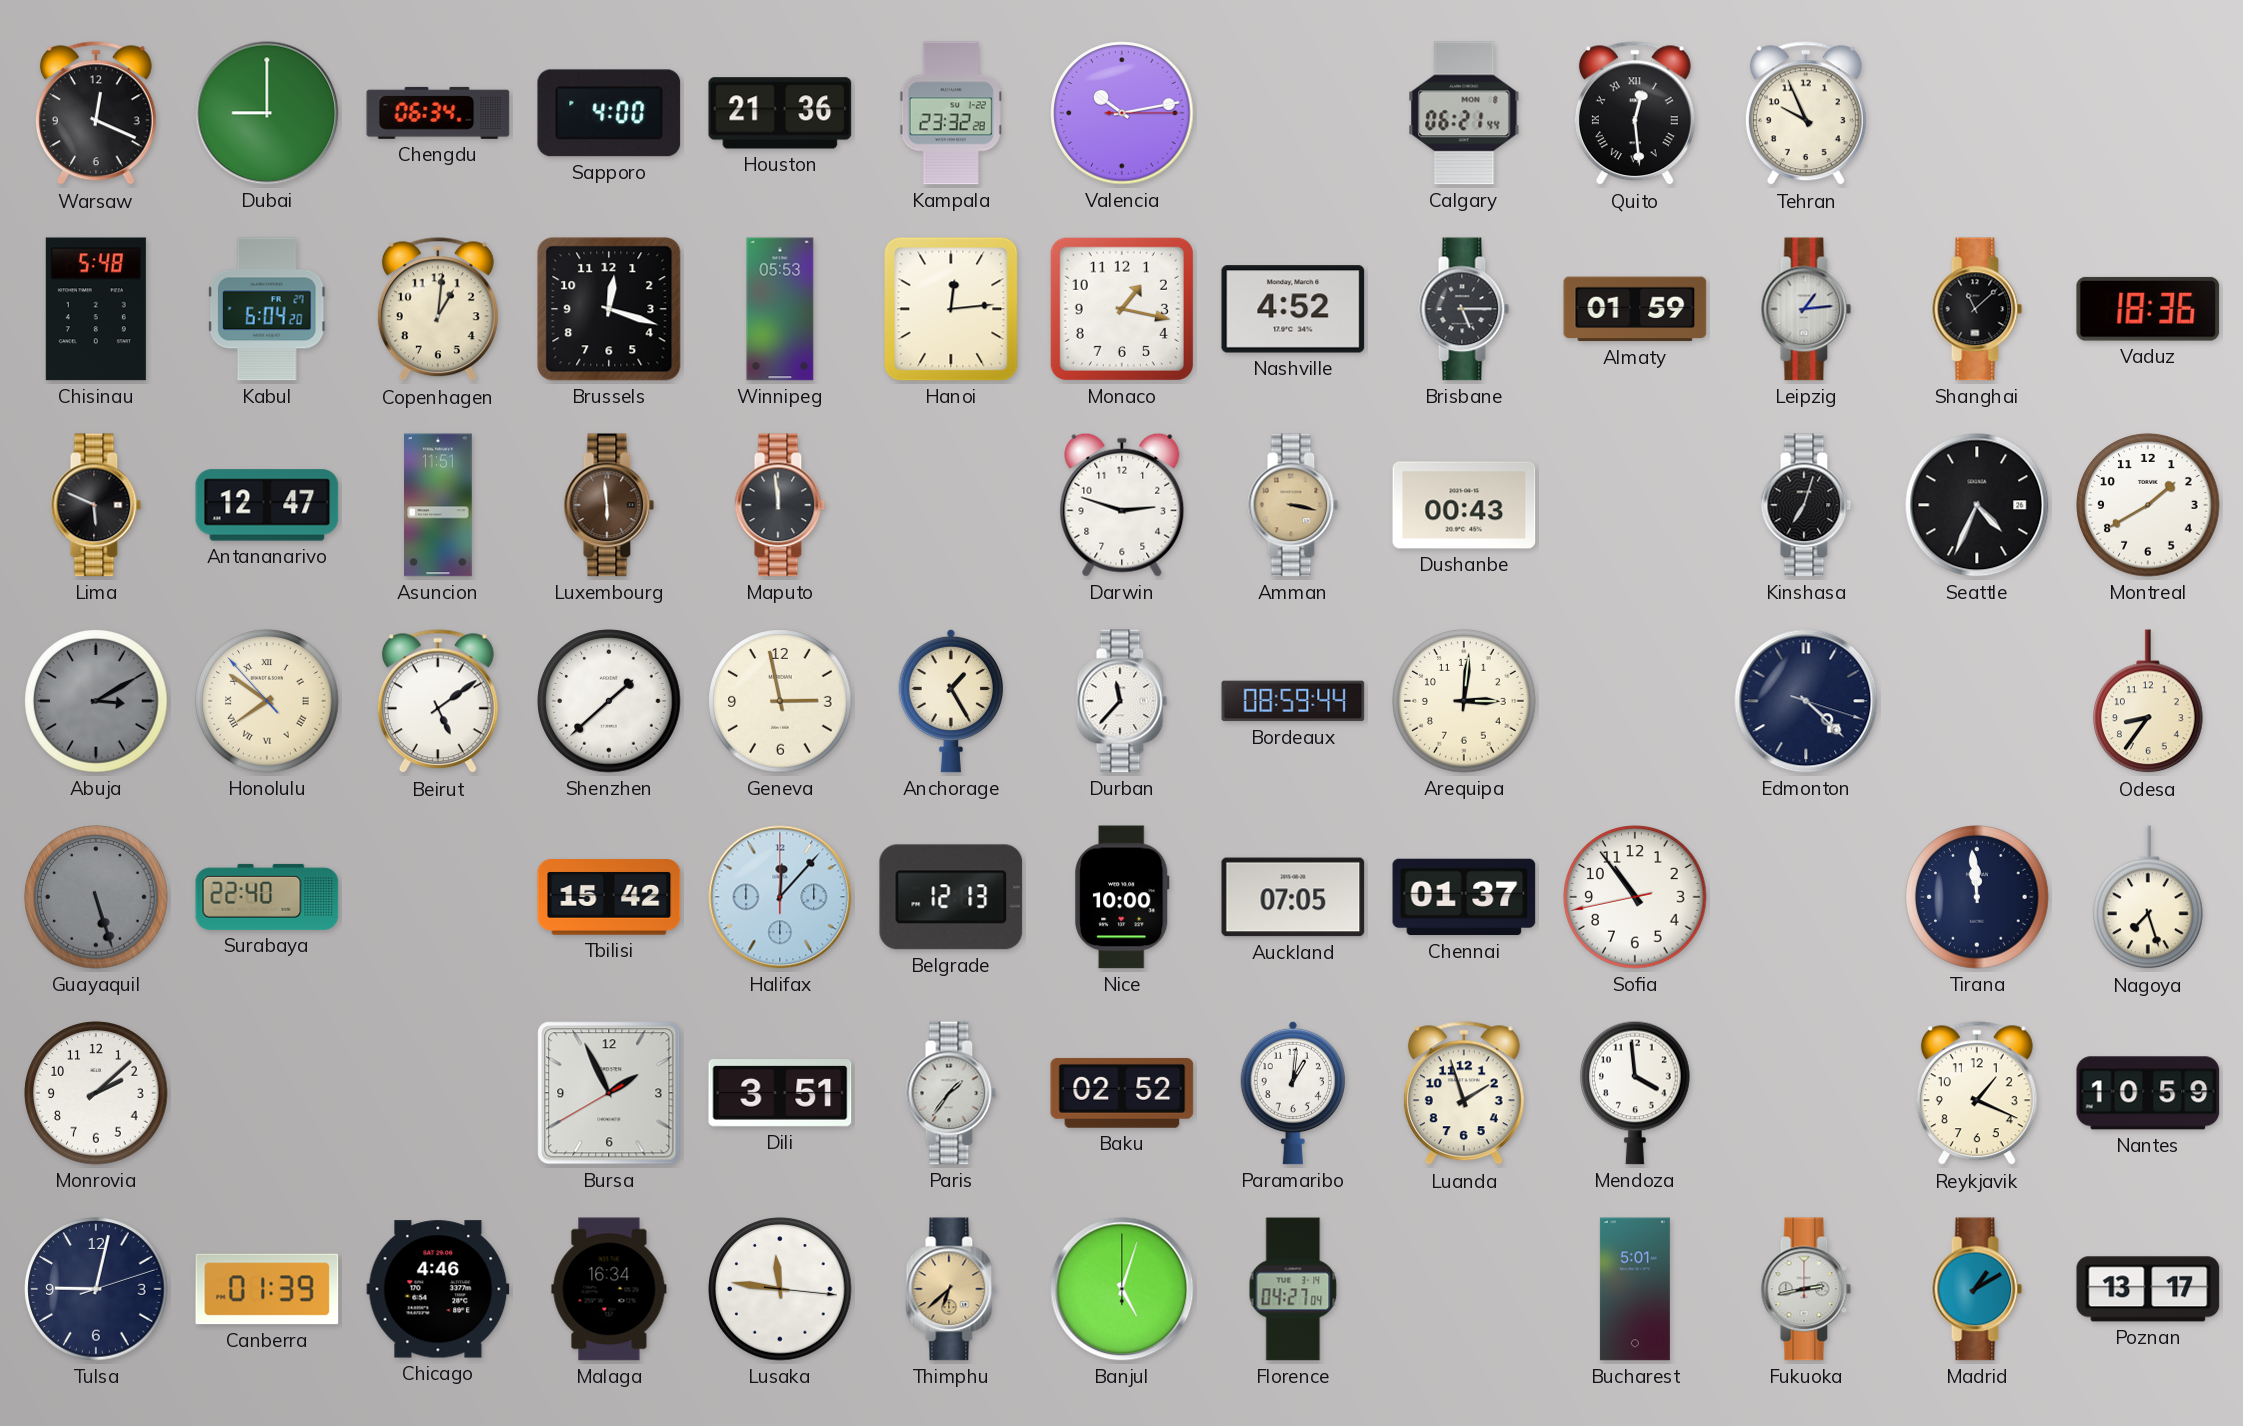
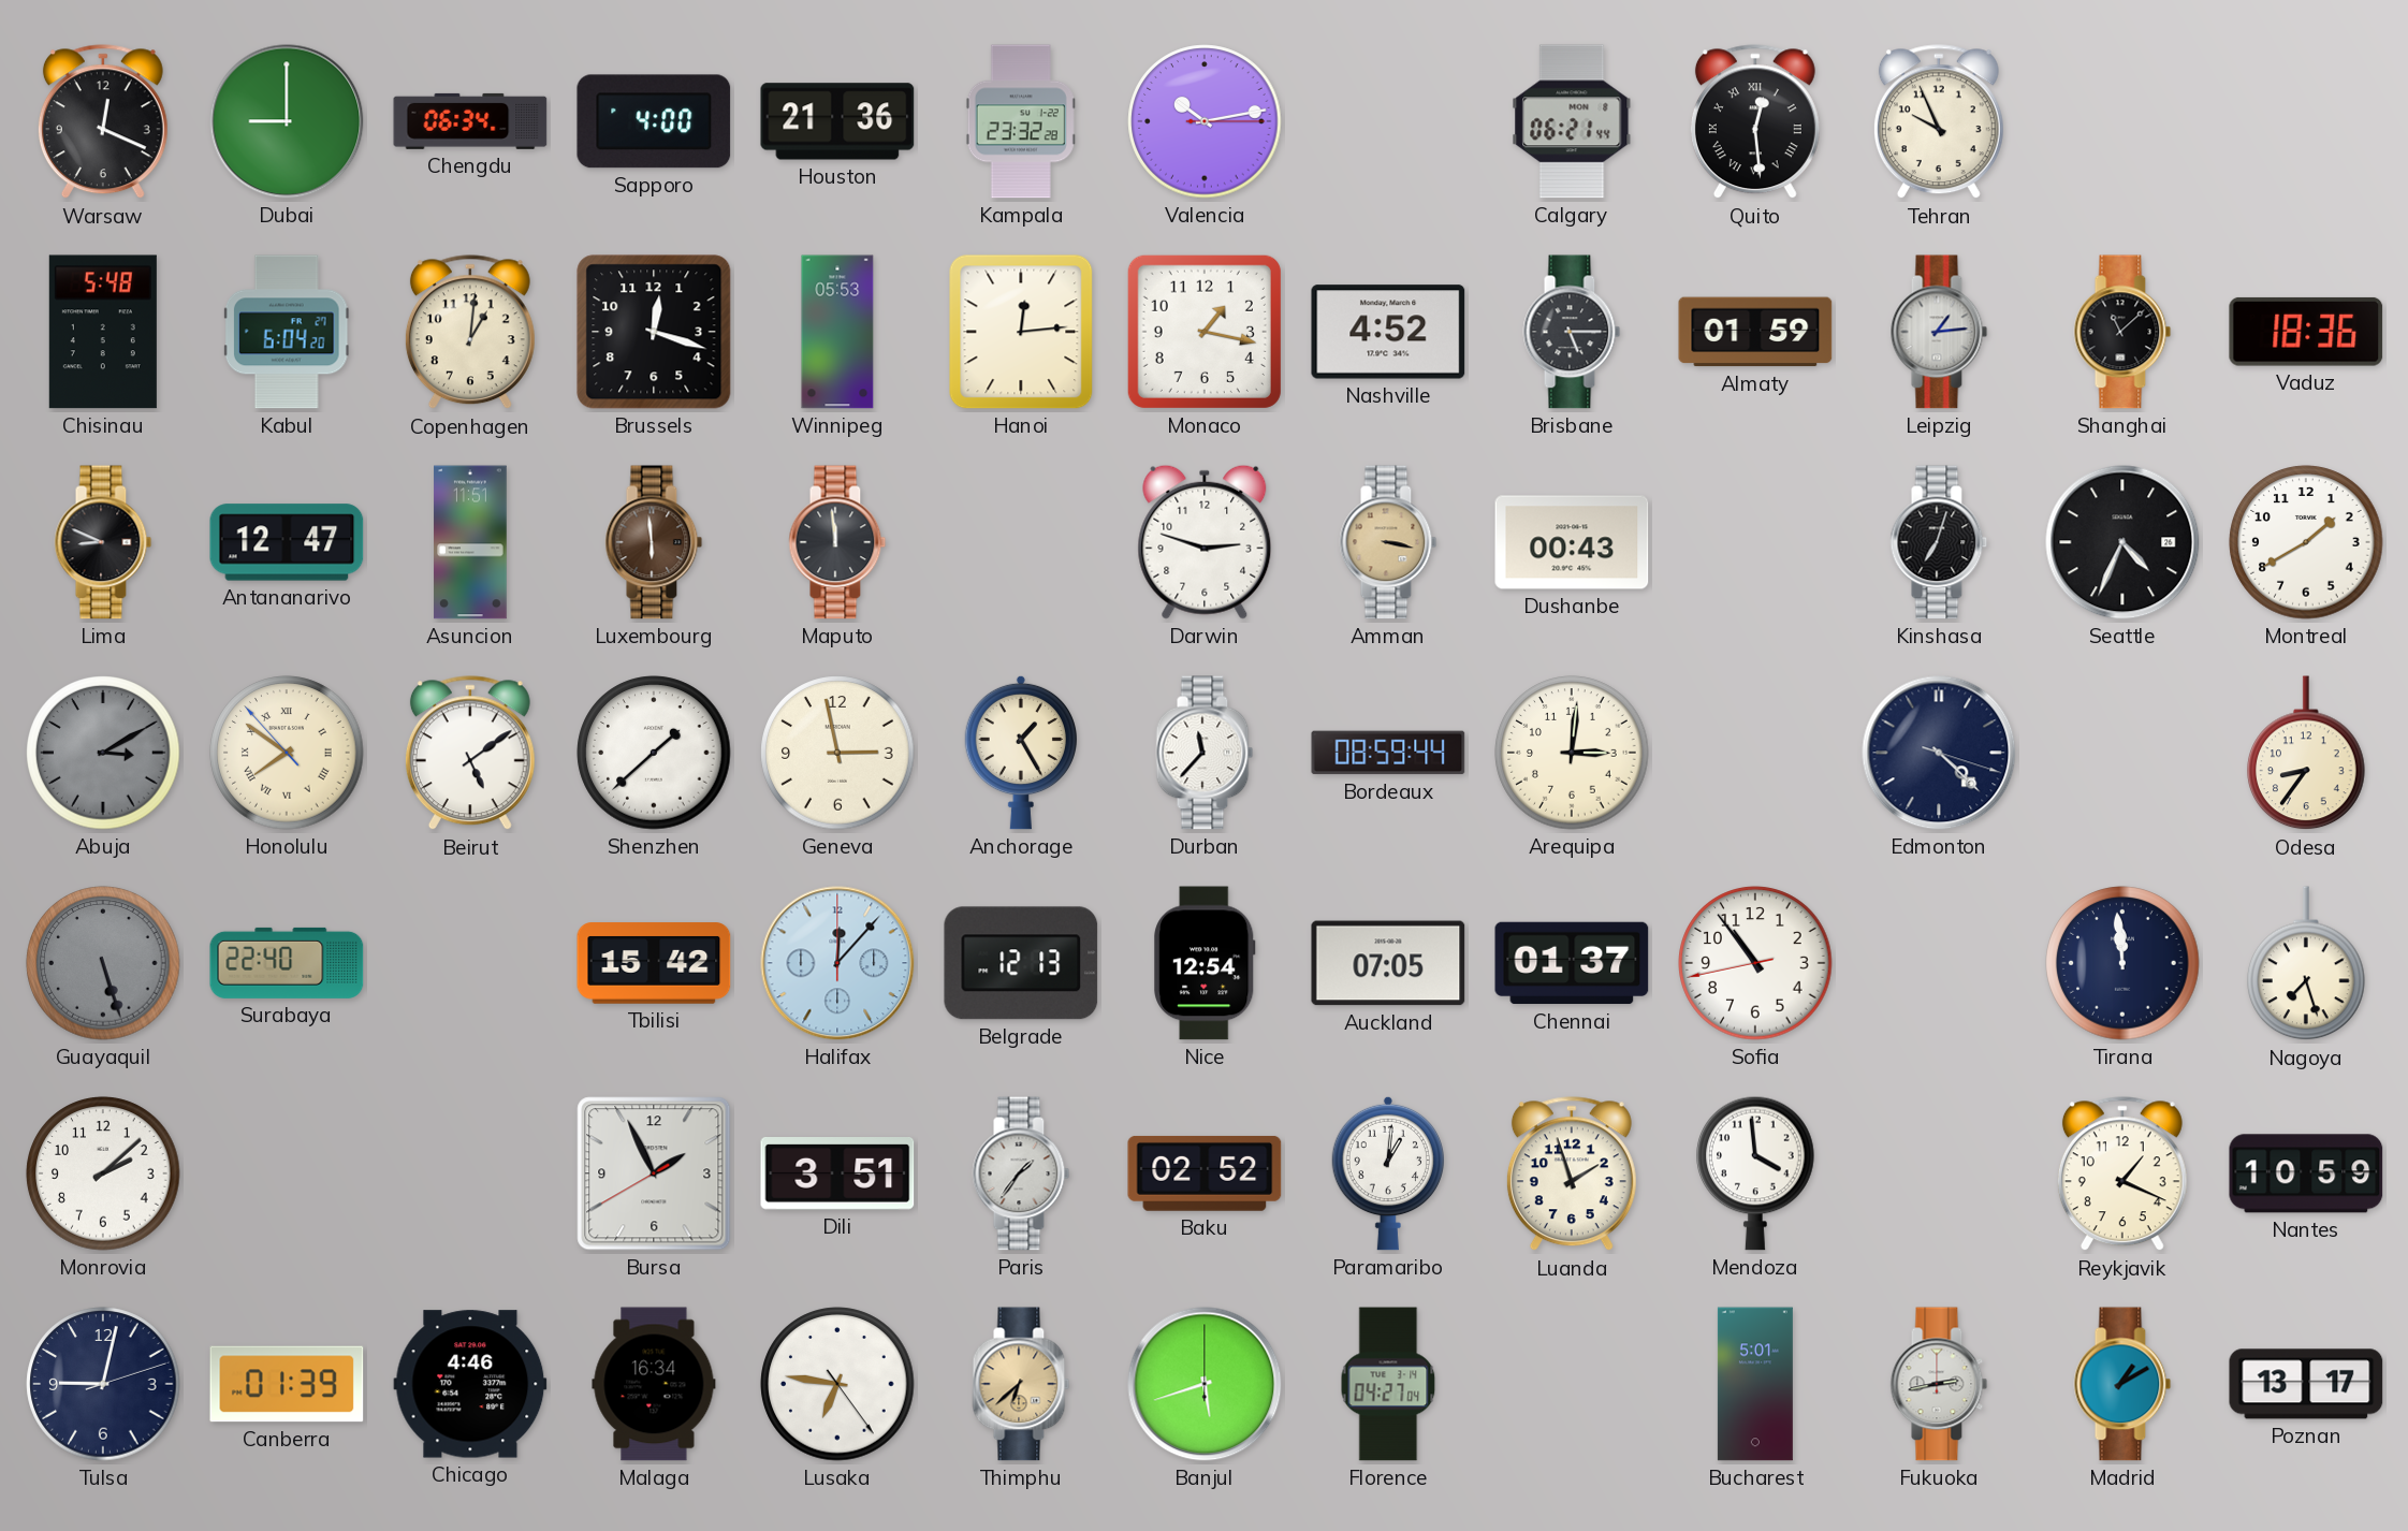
Lima: 5:49 -> 8:49
Nice: 10:00 -> 12:54
Lusaka: 11:46 -> 6:46
Banjul: 5:03 -> 5:42
